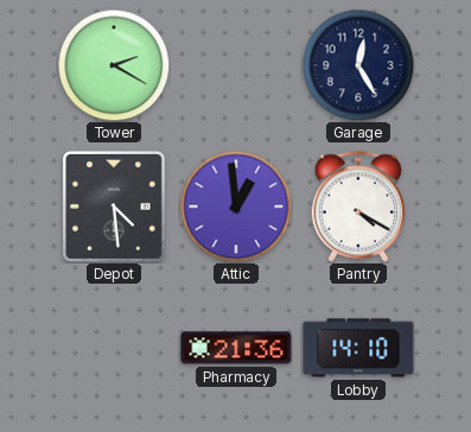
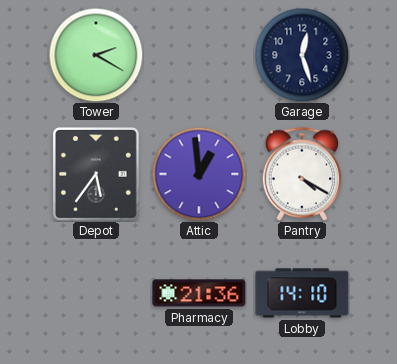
Garage: 12:25 -> 12:27
Depot: 4:29 -> 5:36
